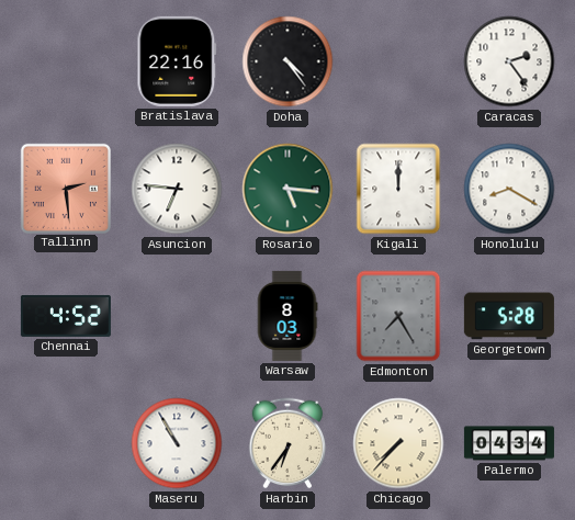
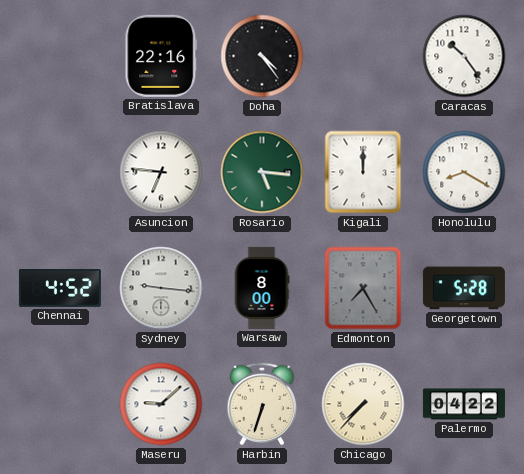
Caracas: 2:24 -> 10:24
Tallinn: 2:29 -> none
Sydney: none -> 9:16
Warsaw: 8:03 -> 8:00
Maseru: 10:55 -> 9:08
Harbin: 6:36 -> 6:33
Palermo: 04:34 -> 04:22
